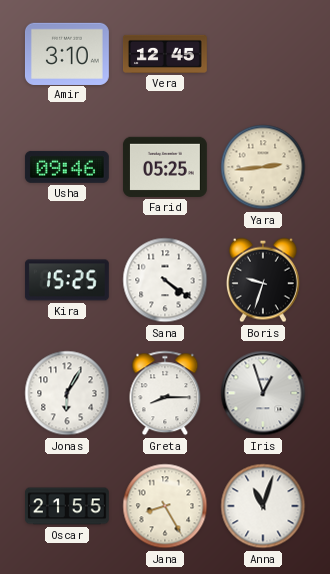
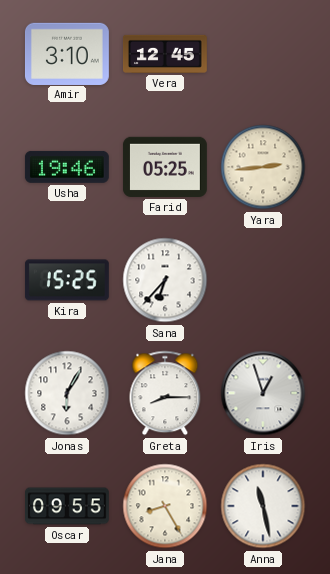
Usha: 09:46 -> 19:46
Sana: 4:21 -> 6:37
Boris: 9:33 -> none
Oscar: 21:55 -> 09:55
Anna: 11:03 -> 11:28
